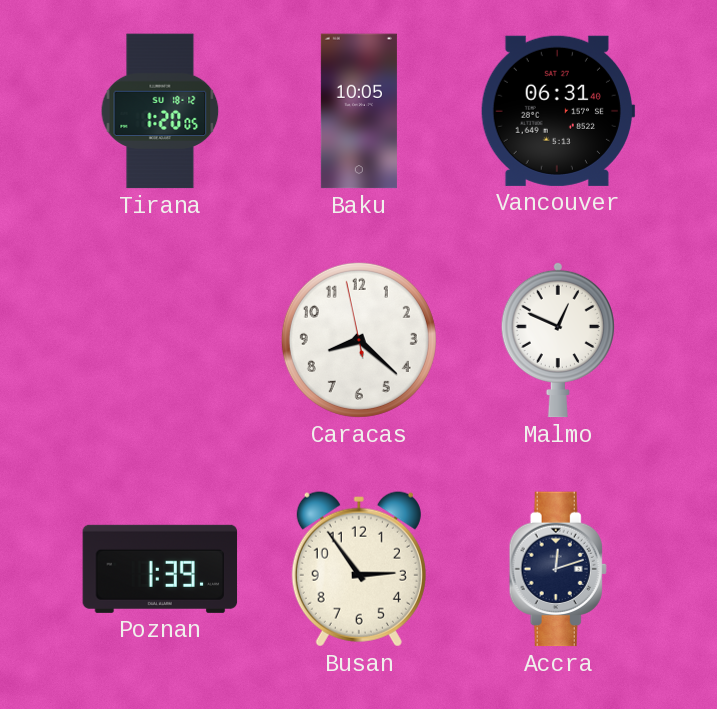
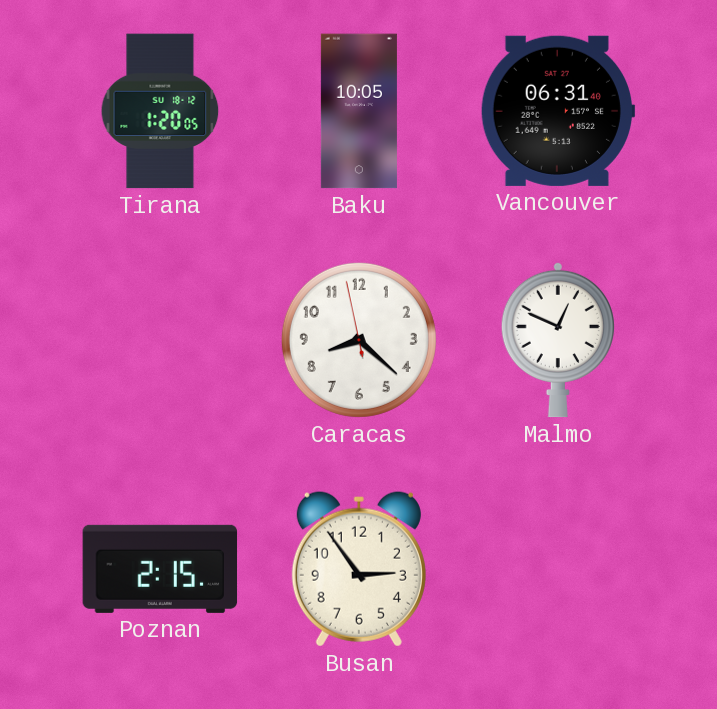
Poznan: 1:39 -> 2:15
Accra: 12:12 -> none
